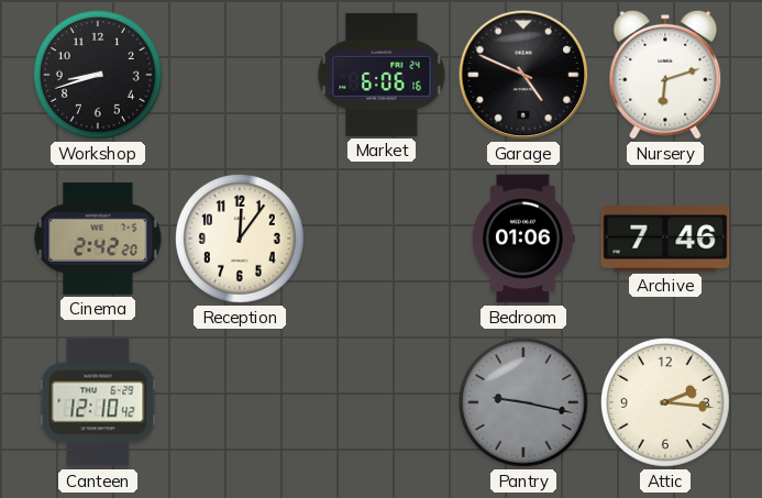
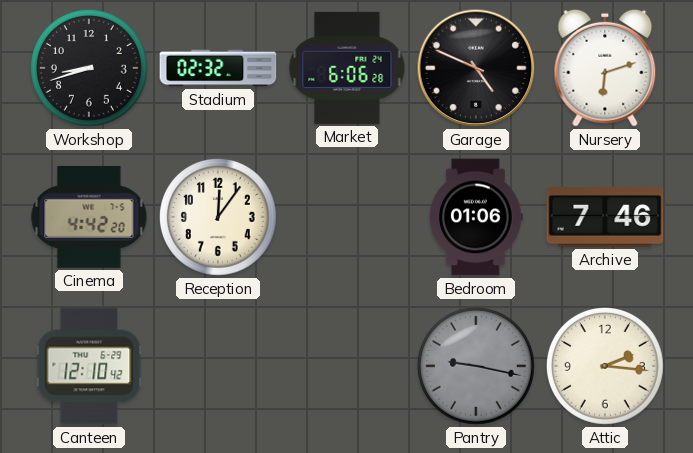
Stadium: none -> 02:32
Market: 6:06:16 -> 6:06:28
Cinema: 2:42 -> 4:42
